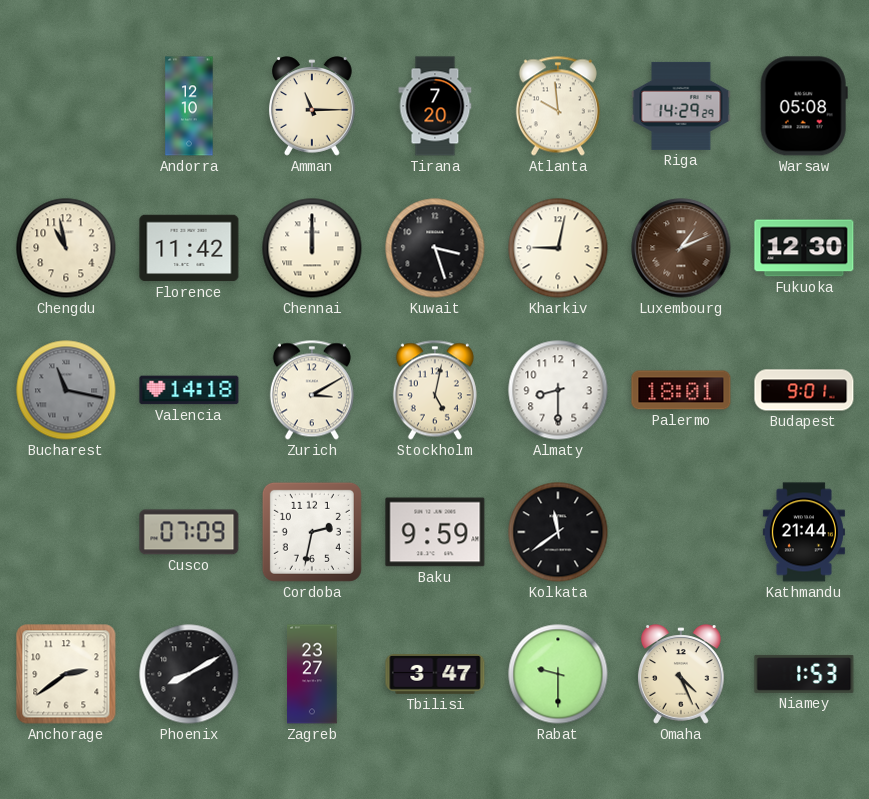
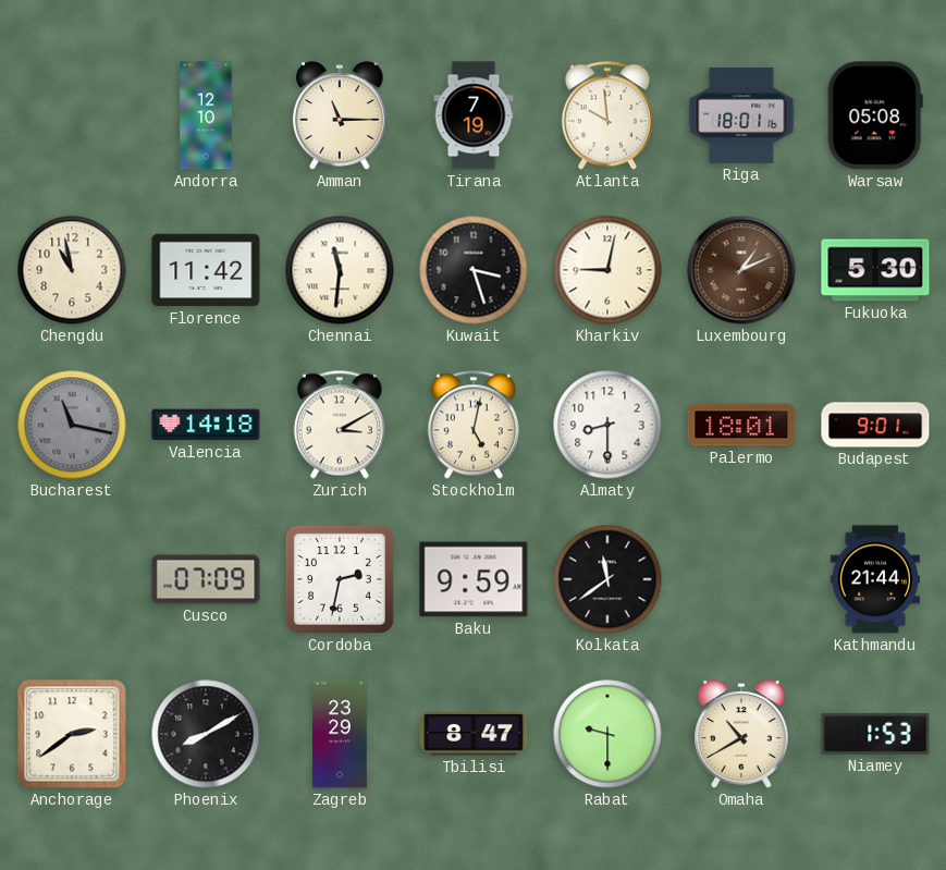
Tirana: 7:20 -> 7:19
Riga: 14:29 -> 18:01
Chennai: 12:00 -> 11:31
Fukuoka: 12:30 -> 5:30
Zagreb: 23:27 -> 23:29
Tbilisi: 3:47 -> 8:47
Omaha: 4:26 -> 10:40
